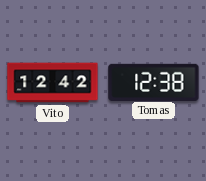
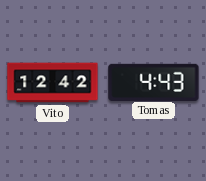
Tomas: 12:38 -> 4:43
